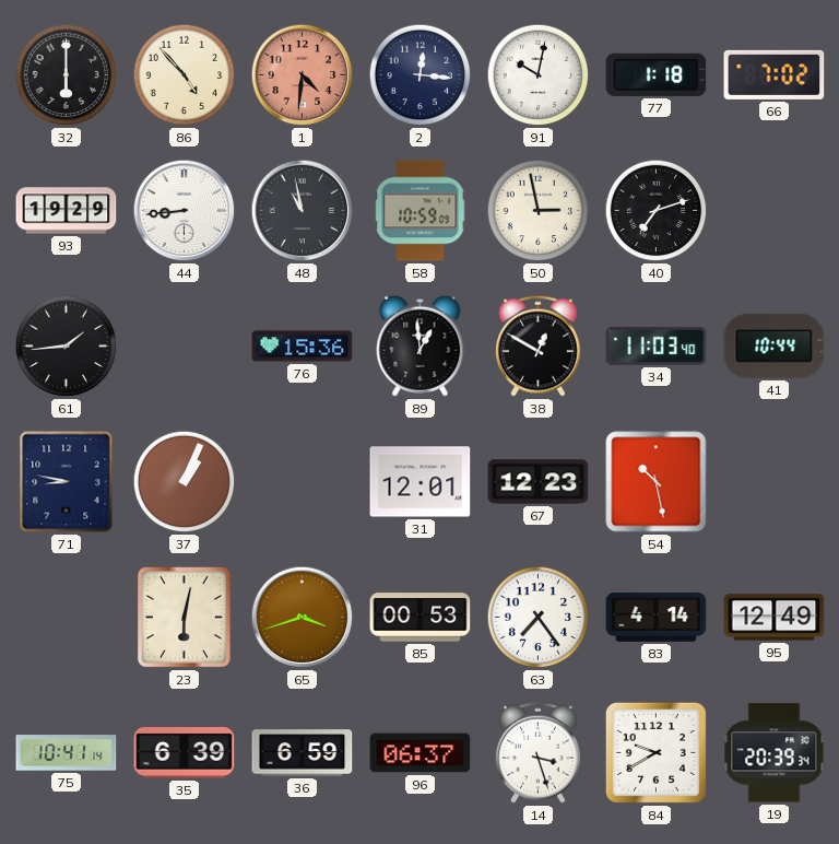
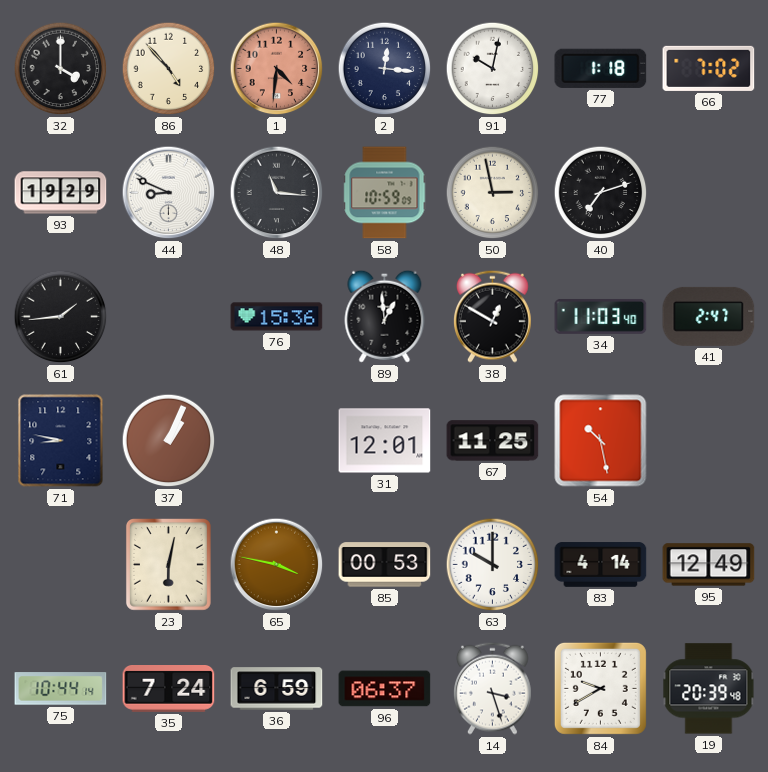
32: 6:00 -> 4:00
44: 8:44 -> 8:49
48: 10:58 -> 11:16
41: 10:44 -> 2:47
67: 12:23 -> 11:25
65: 3:42 -> 3:47
63: 7:24 -> 10:00
75: 10:41 -> 10:44
35: 6:39 -> 7:24
19: 20:39:34 -> 20:39:48
